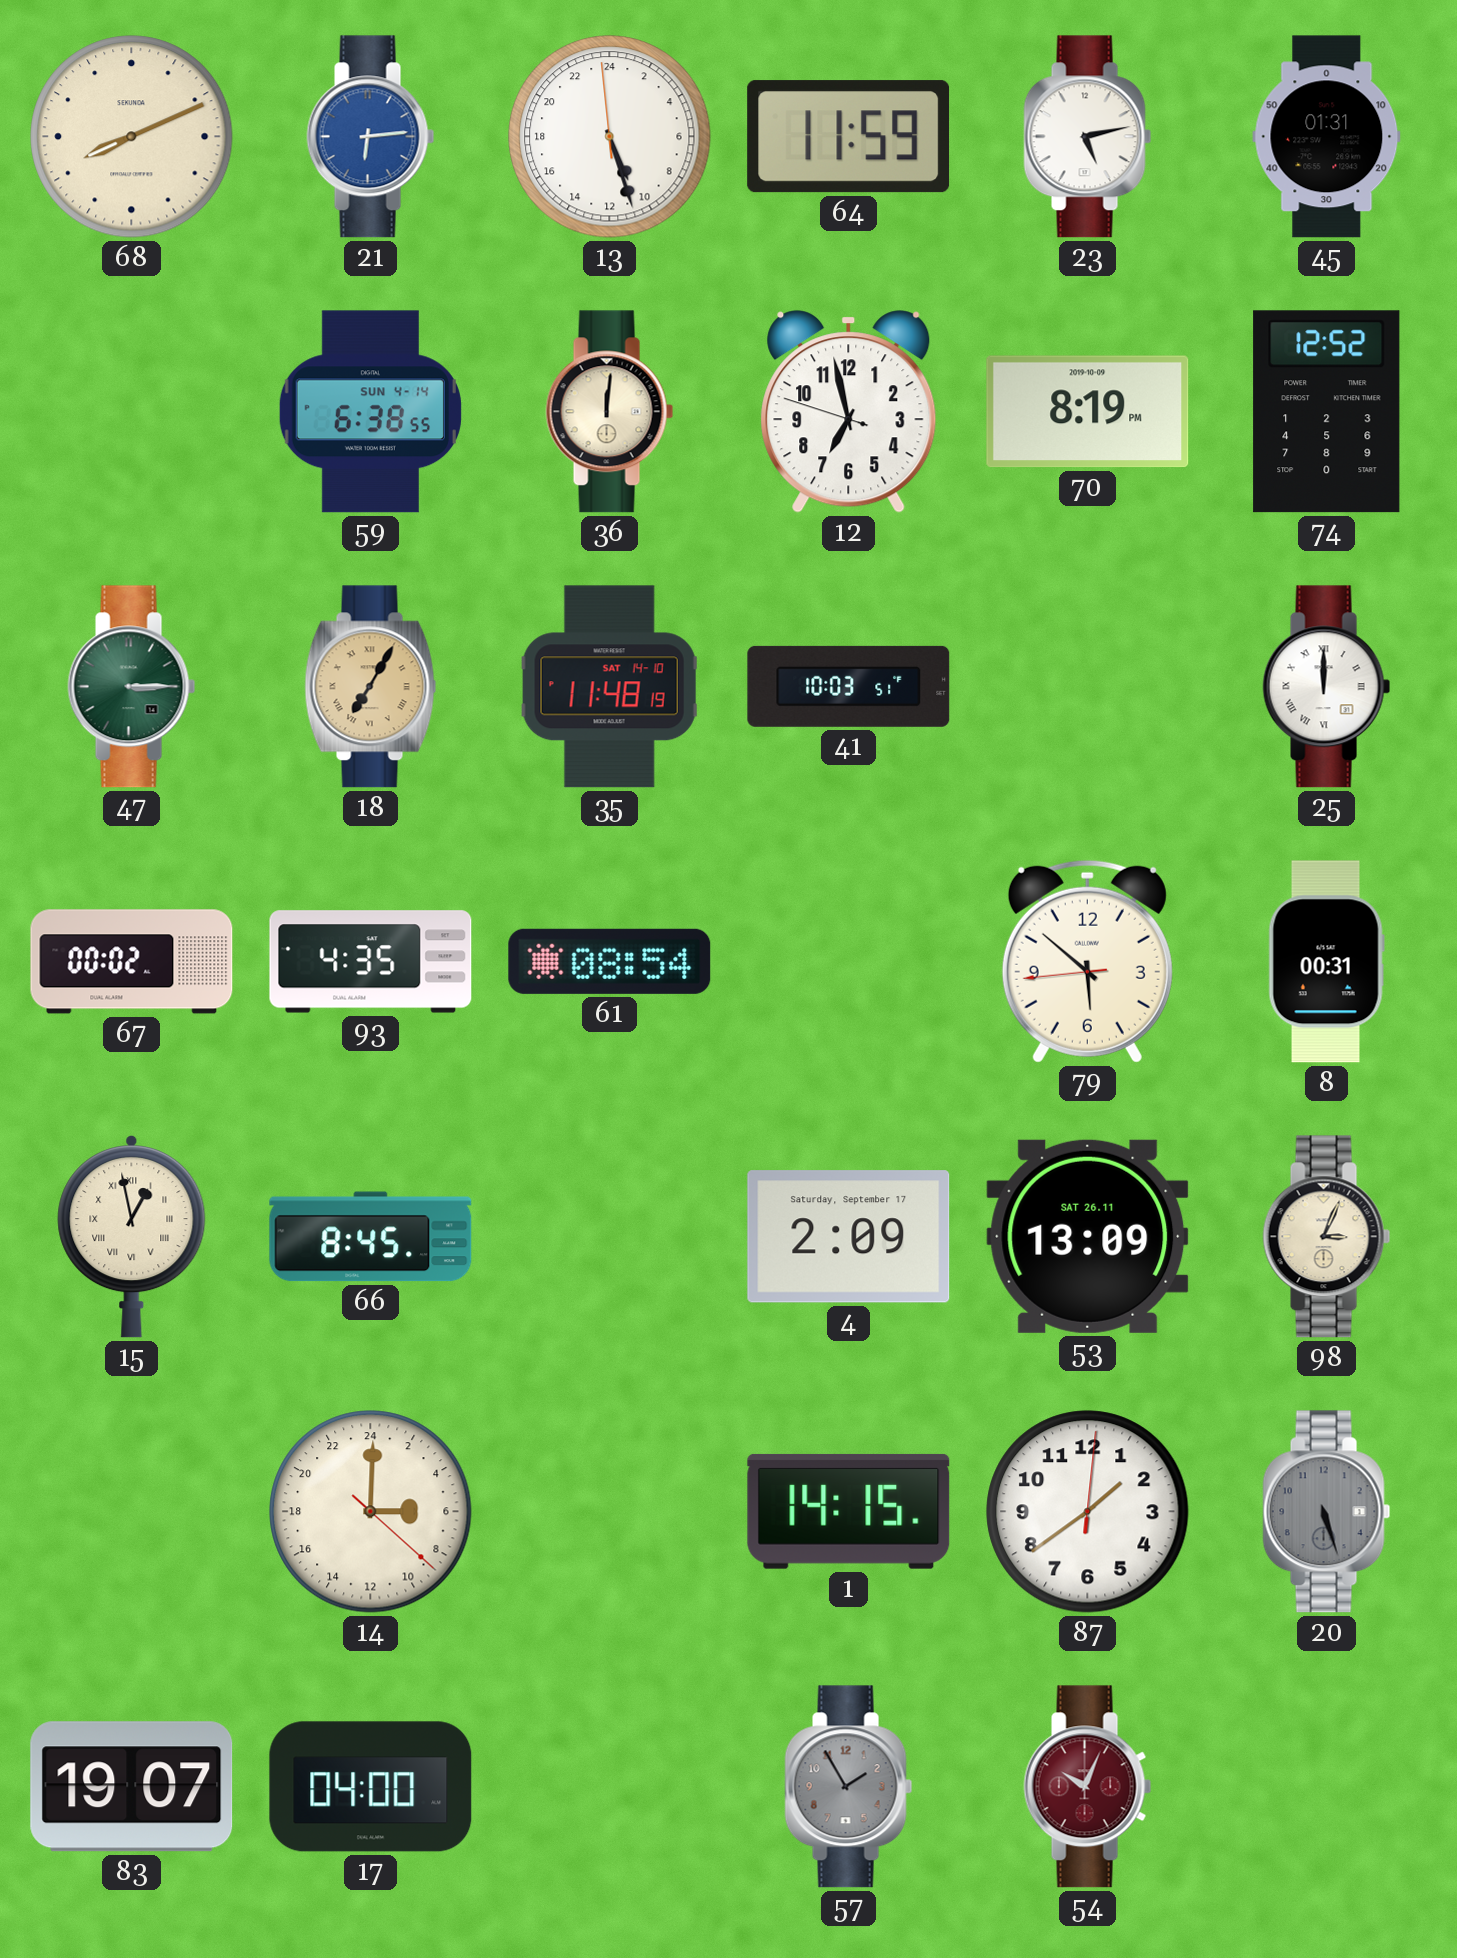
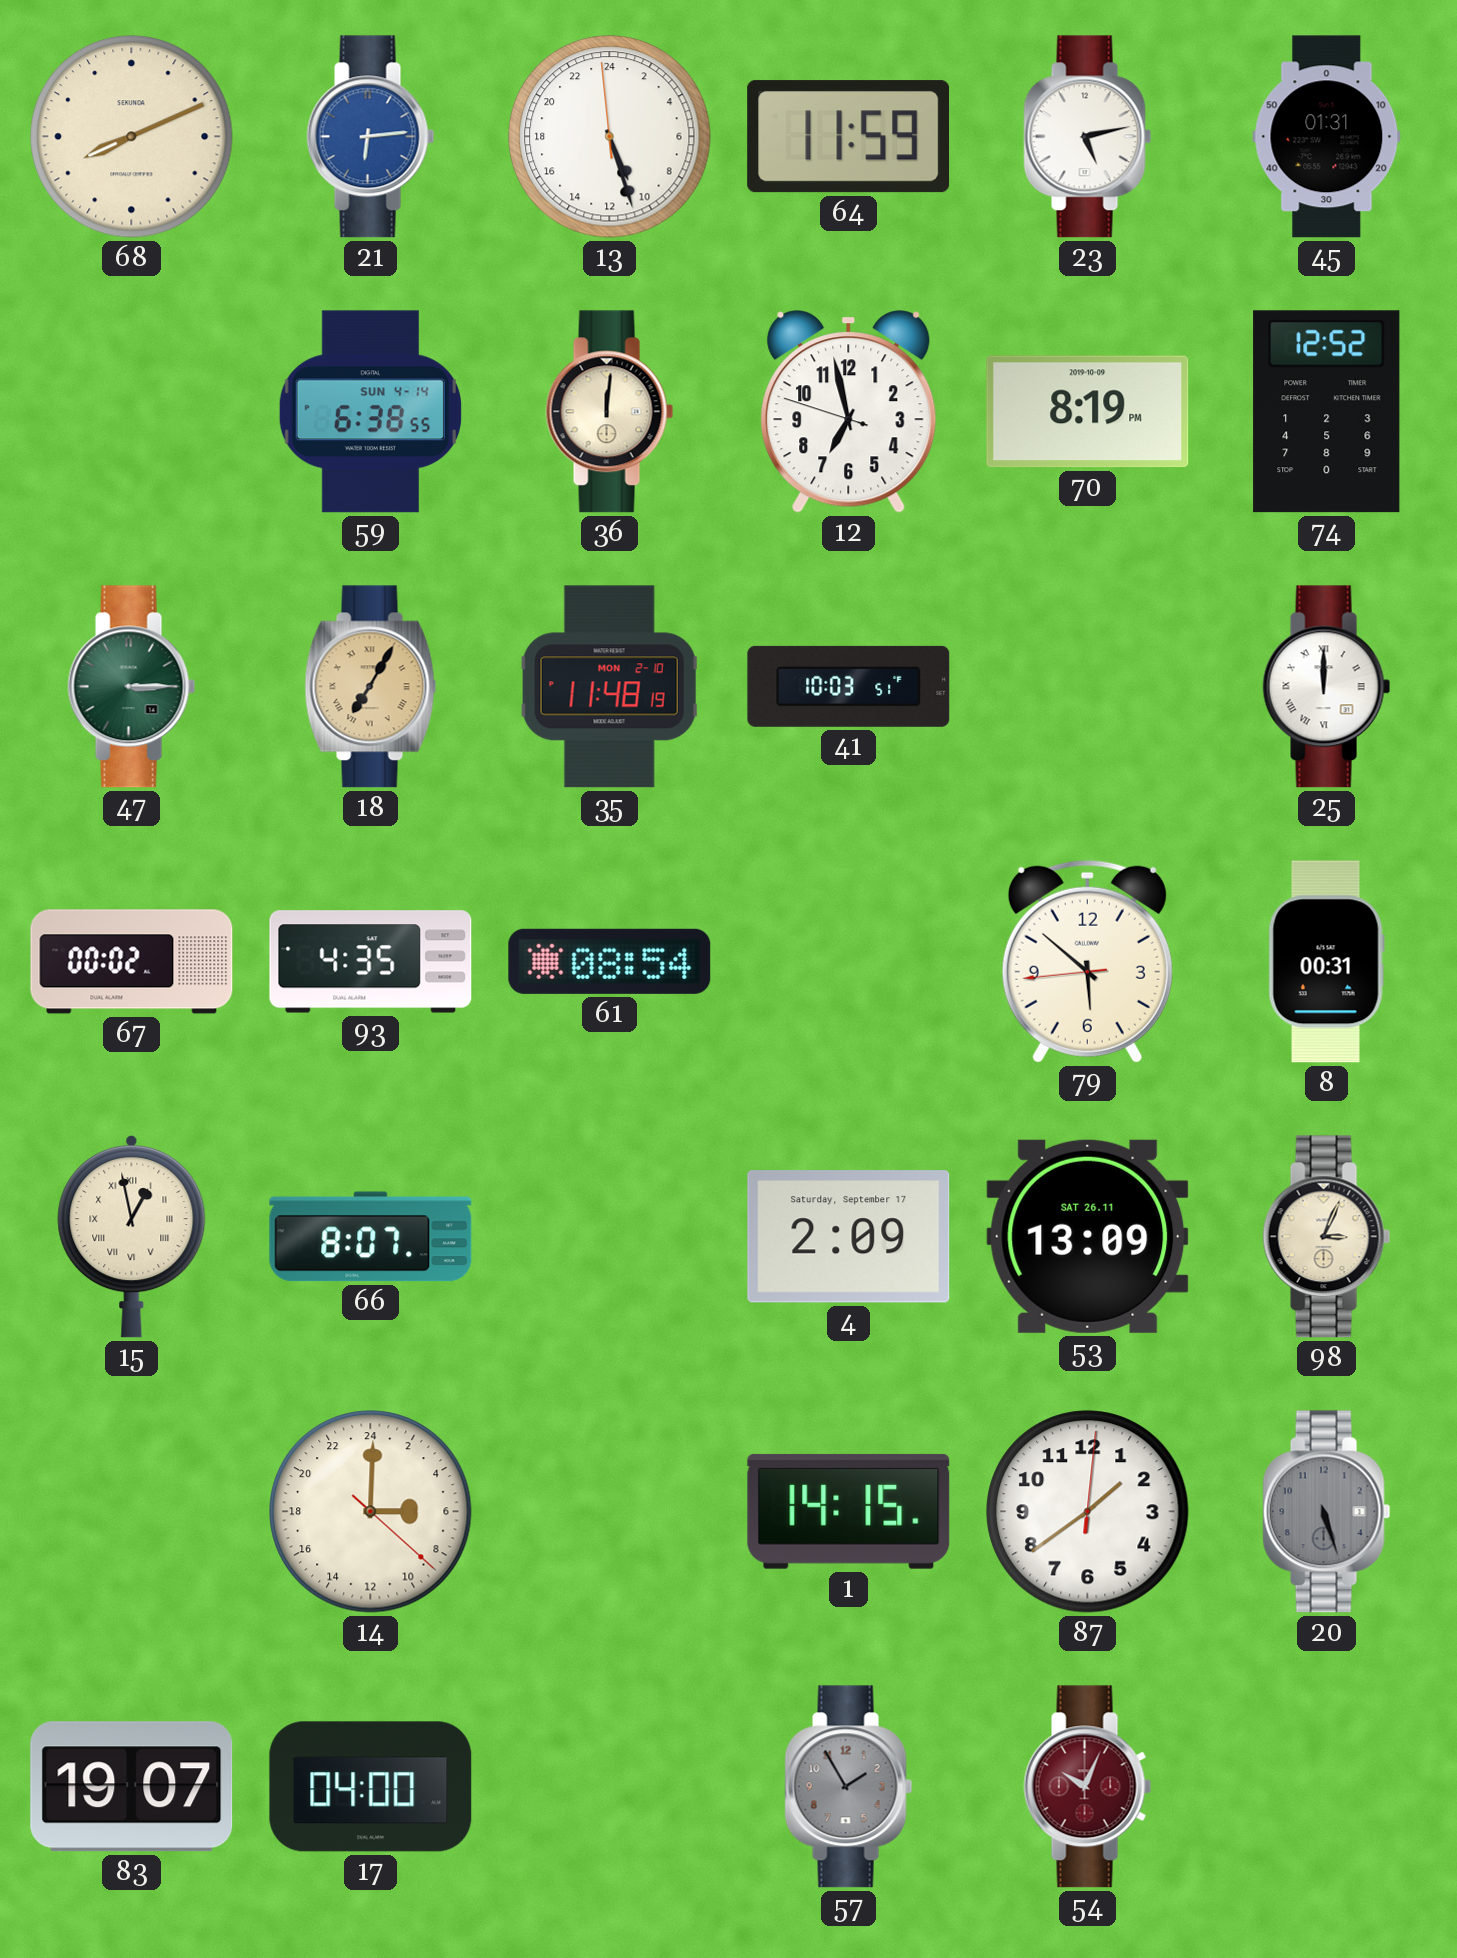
35 date: SAT 14-10 -> MON 2-10
66: 8:45 -> 8:07
